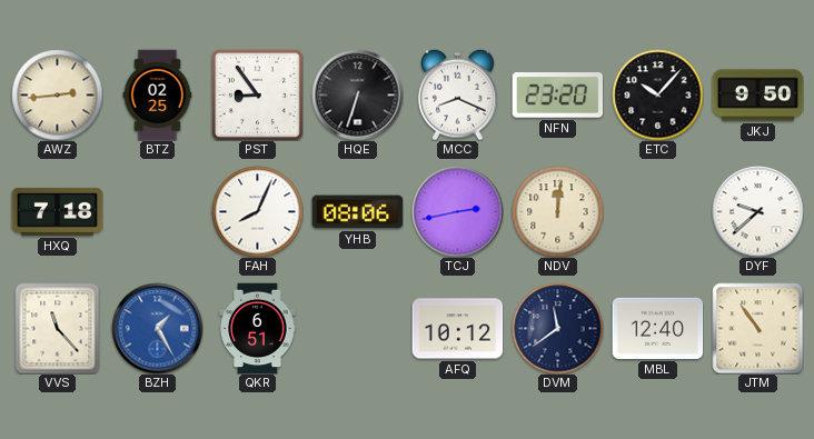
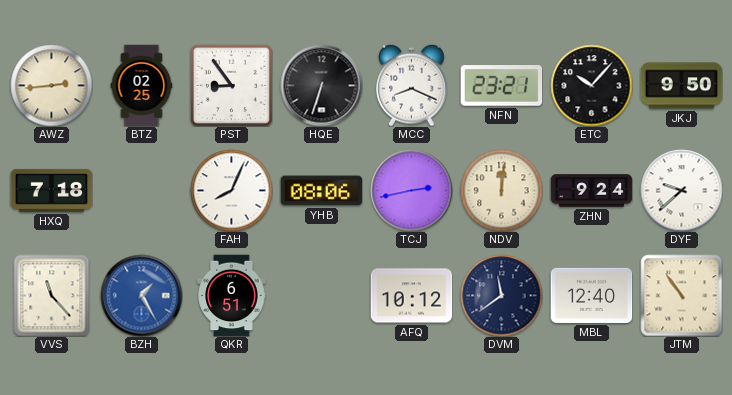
NFN: 23:20 -> 23:21
ZHN: none -> 9:24
